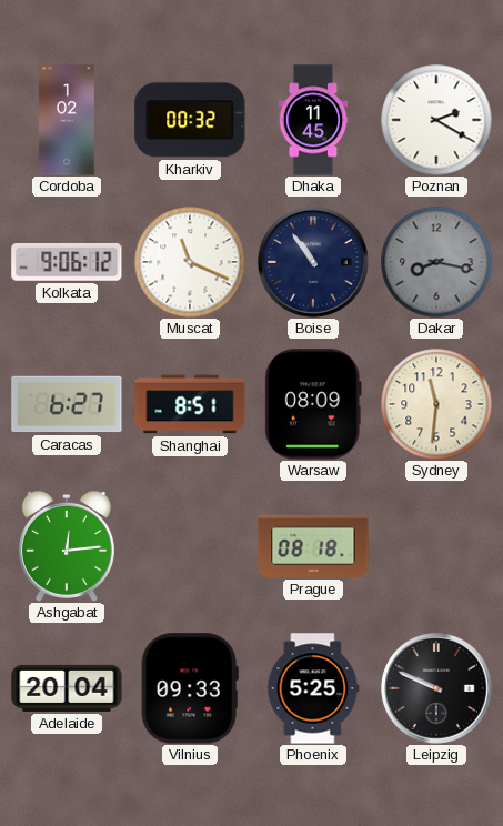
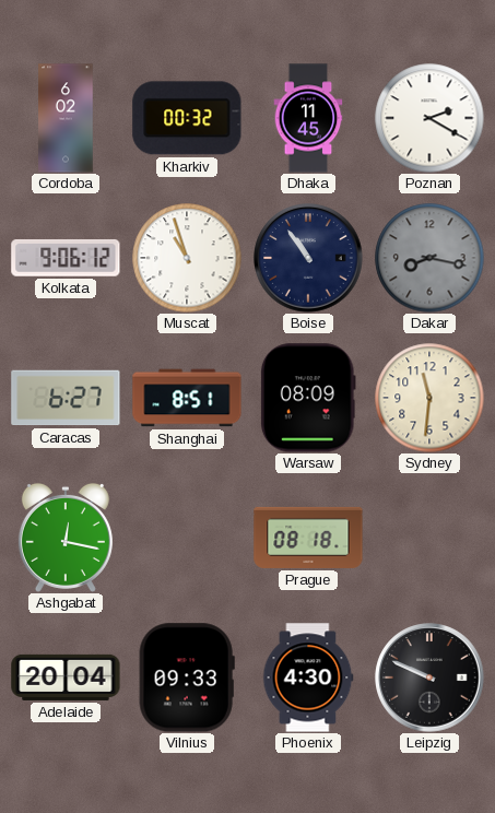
Cordoba: 1:02 -> 6:02
Muscat: 11:19 -> 10:57
Ashgabat: 12:14 -> 12:17
Phoenix: 5:25 -> 4:30
